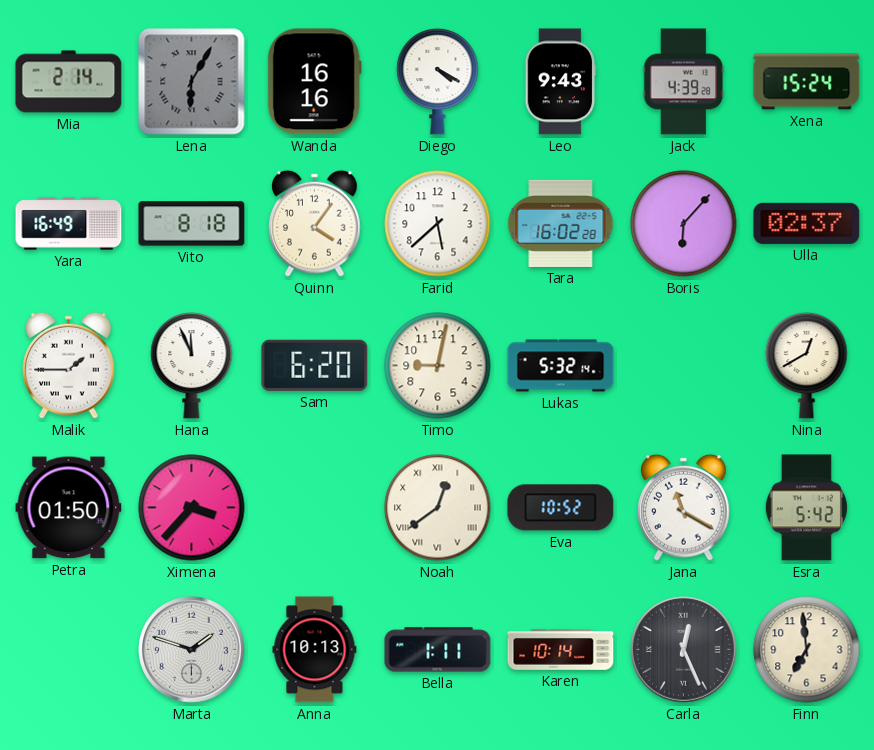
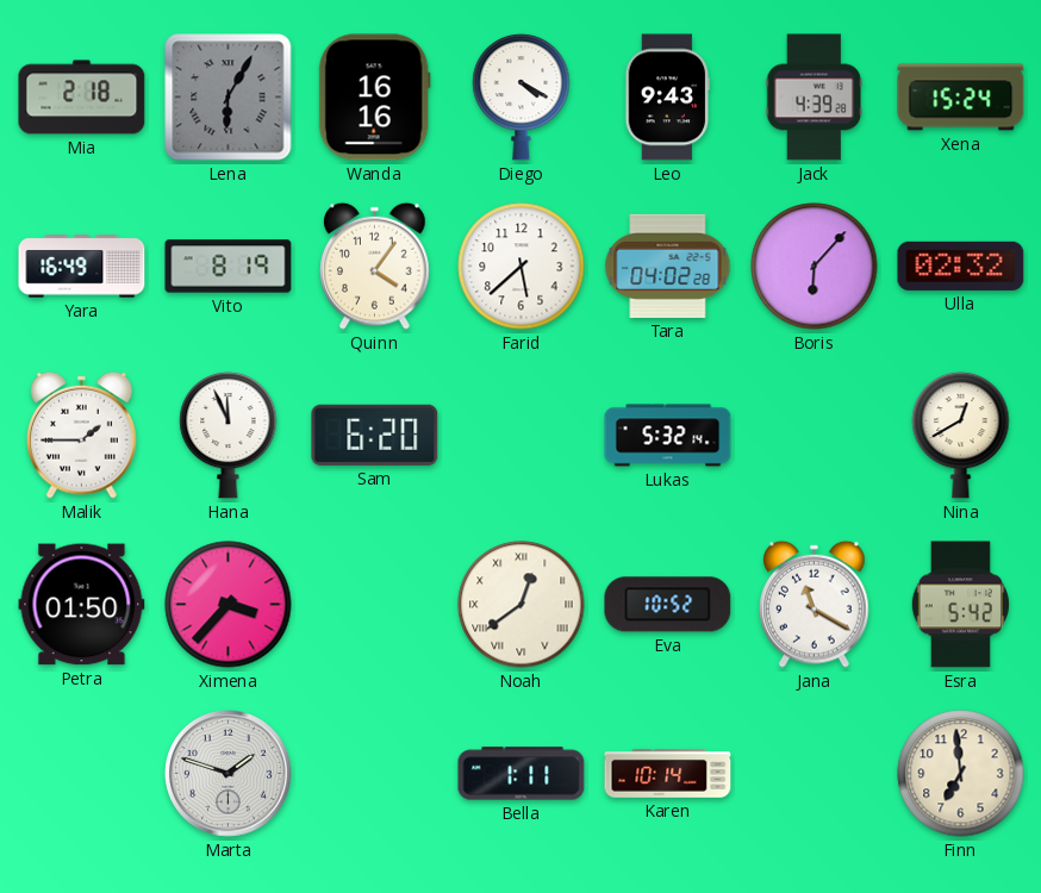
Mia: 2:14 -> 2:18
Vito: 8:18 -> 8:19
Tara: 16:02 -> 04:02
Ulla: 02:37 -> 02:32
Timo: 9:02 -> none
Anna: 10:13 -> none
Carla: 12:26 -> none
